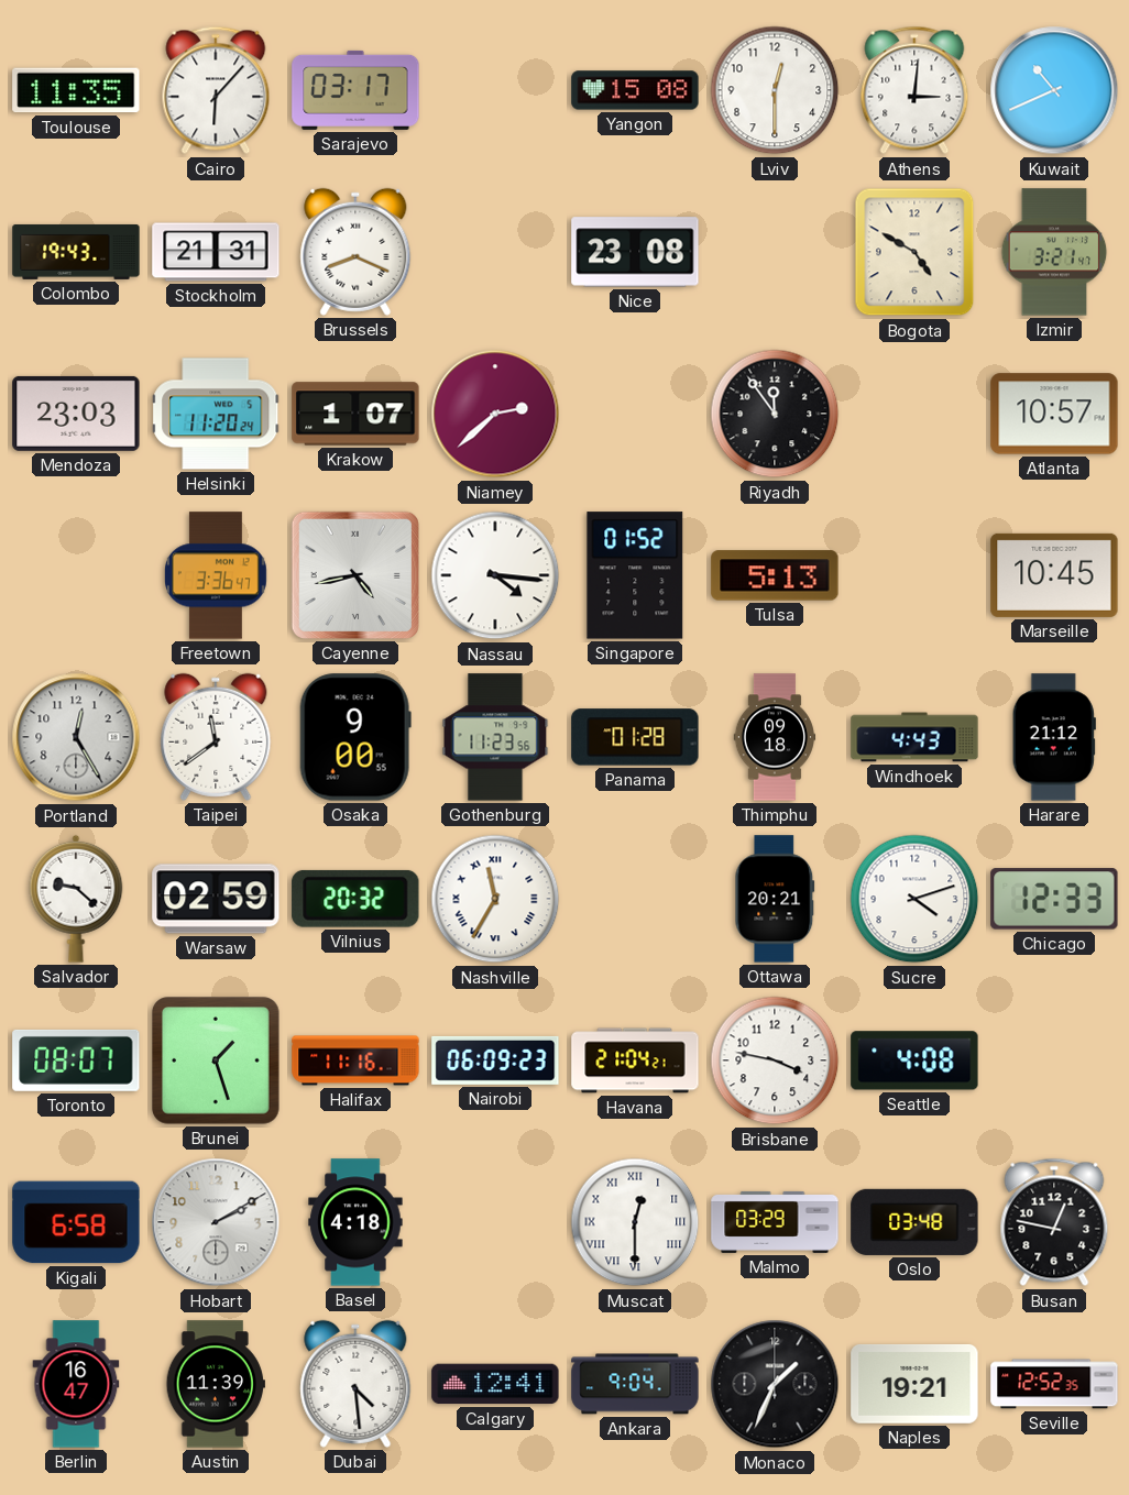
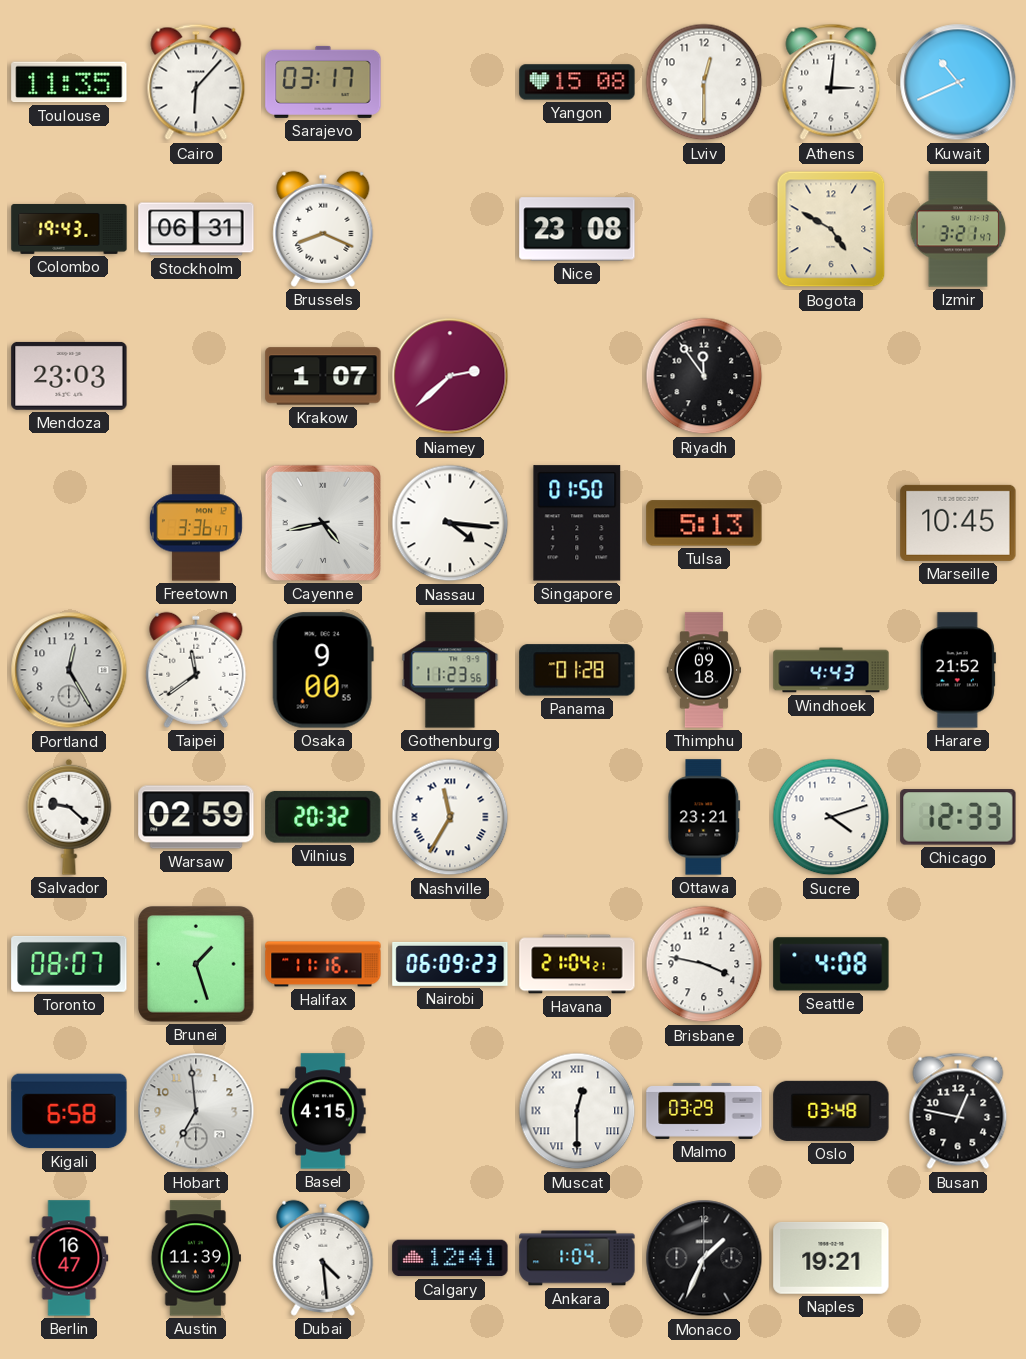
Stockholm: 21:31 -> 06:31
Helsinki: 11:20 -> none
Atlanta: 10:57 -> none
Singapore: 01:52 -> 01:50
Harare: 21:12 -> 21:52
Ottawa: 20:21 -> 23:21
Hobart: 2:10 -> 6:59
Basel: 4:18 -> 4:15
Ankara: 9:04 -> 1:04
Seville: 12:52 -> none
